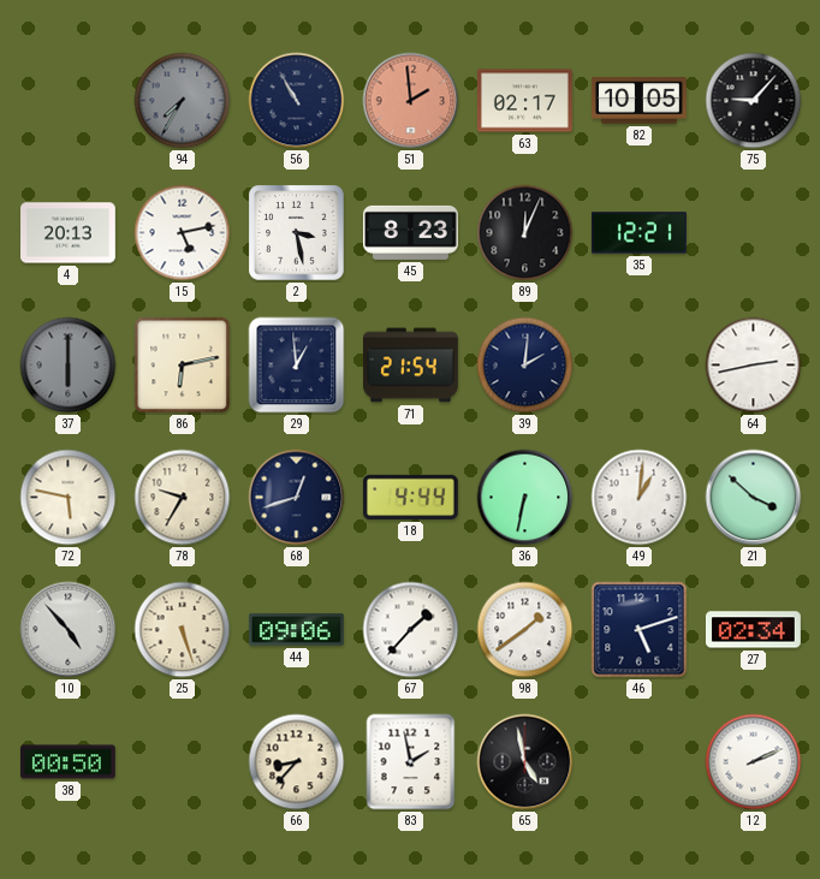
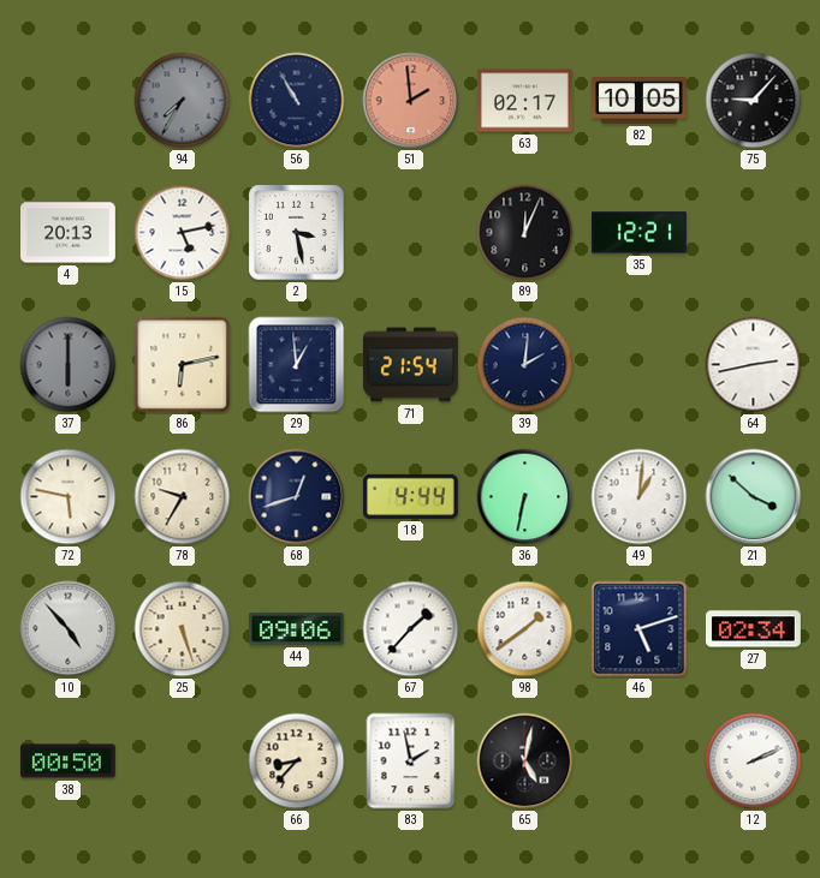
45: 8:23 -> none
65: 4:58 -> 5:02
